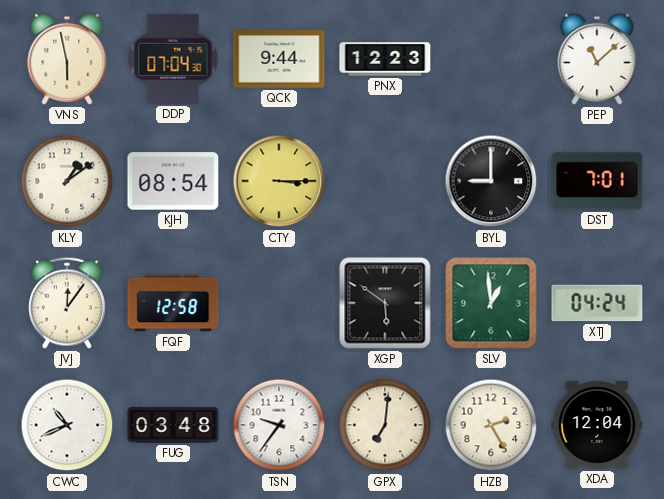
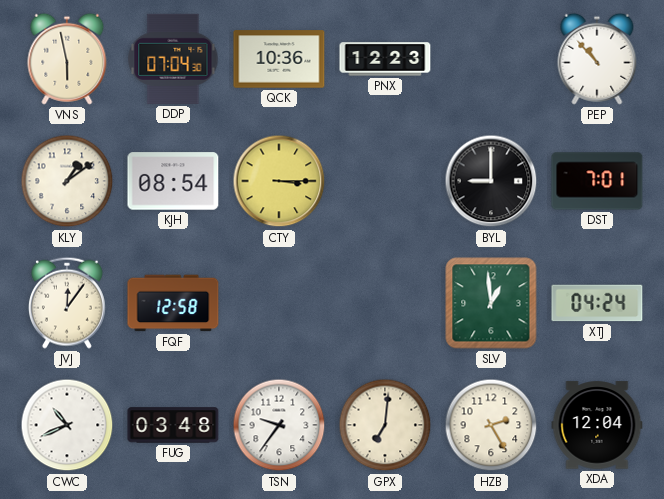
QCK: 9:44 -> 10:36
PEP: 11:08 -> 10:53
XGP: 5:51 -> none
